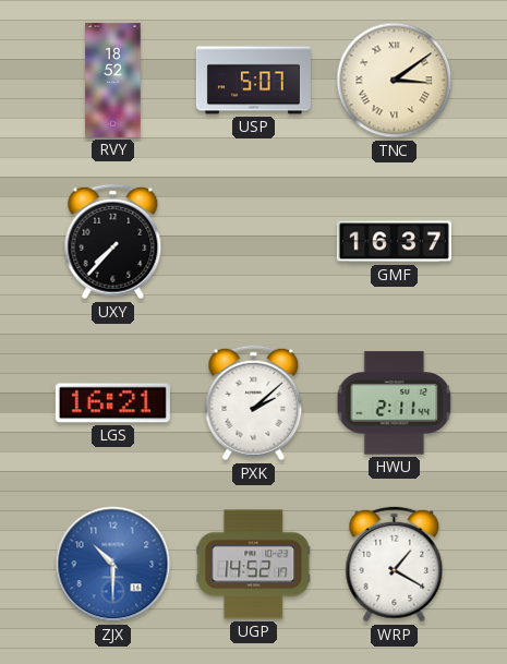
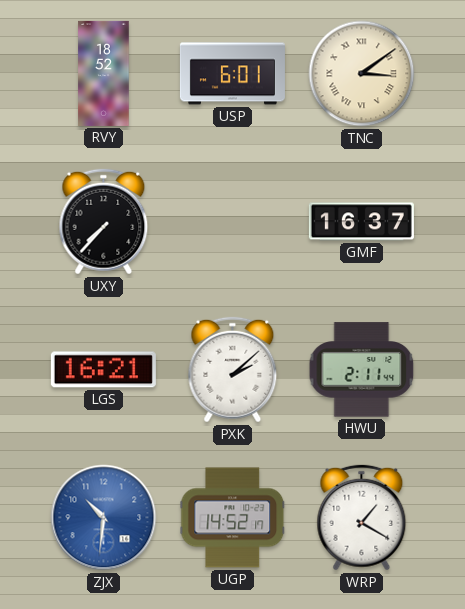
USP: 5:07 -> 6:01
ZJX: 10:30 -> 10:31
